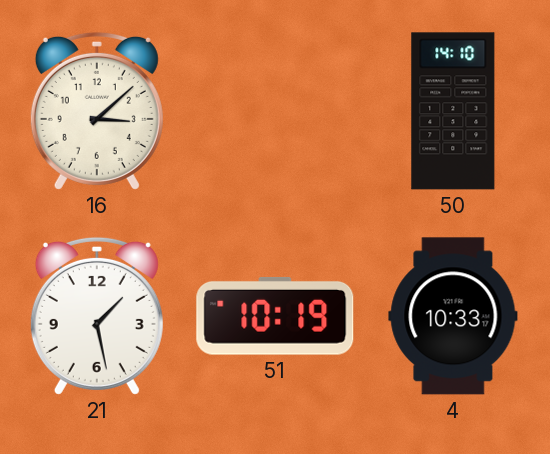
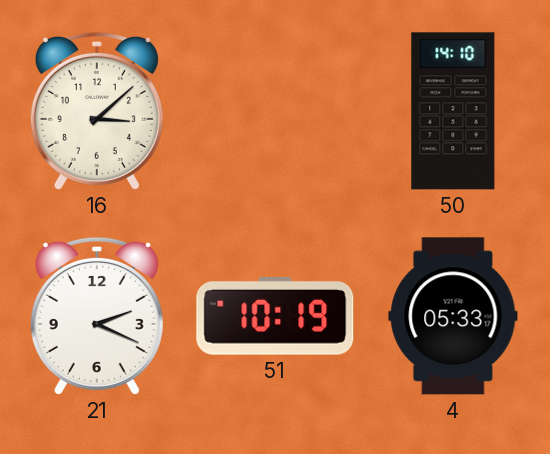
21: 1:28 -> 2:19
4: 10:33 -> 05:33
